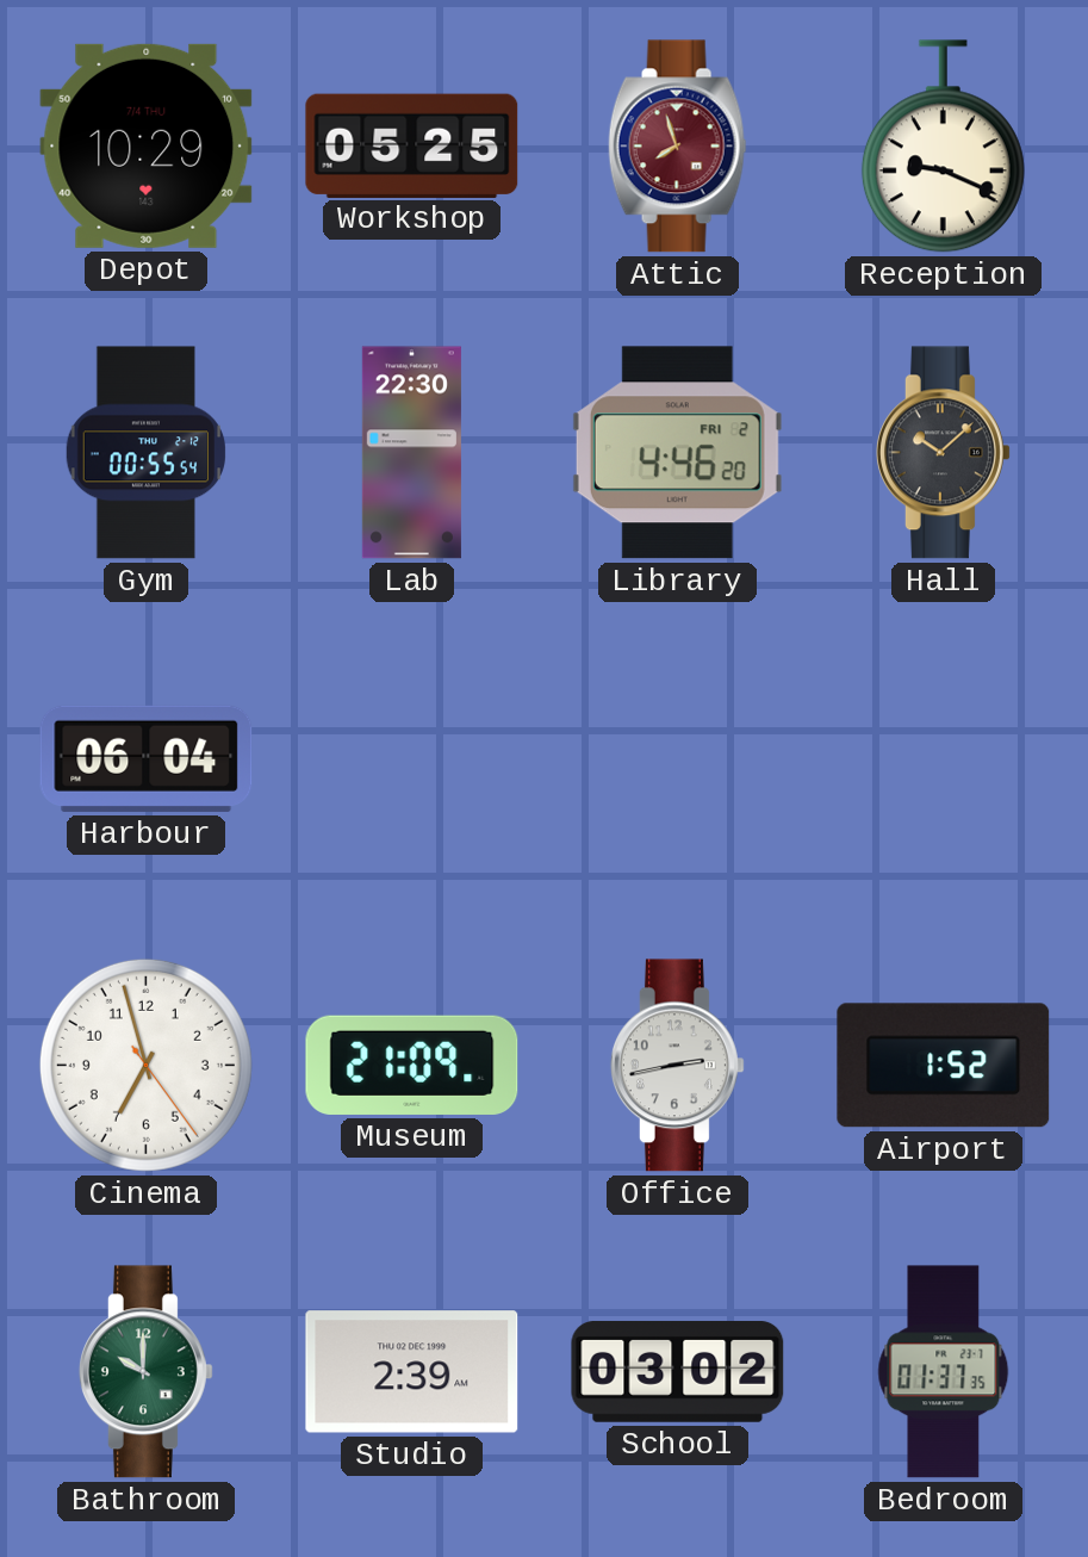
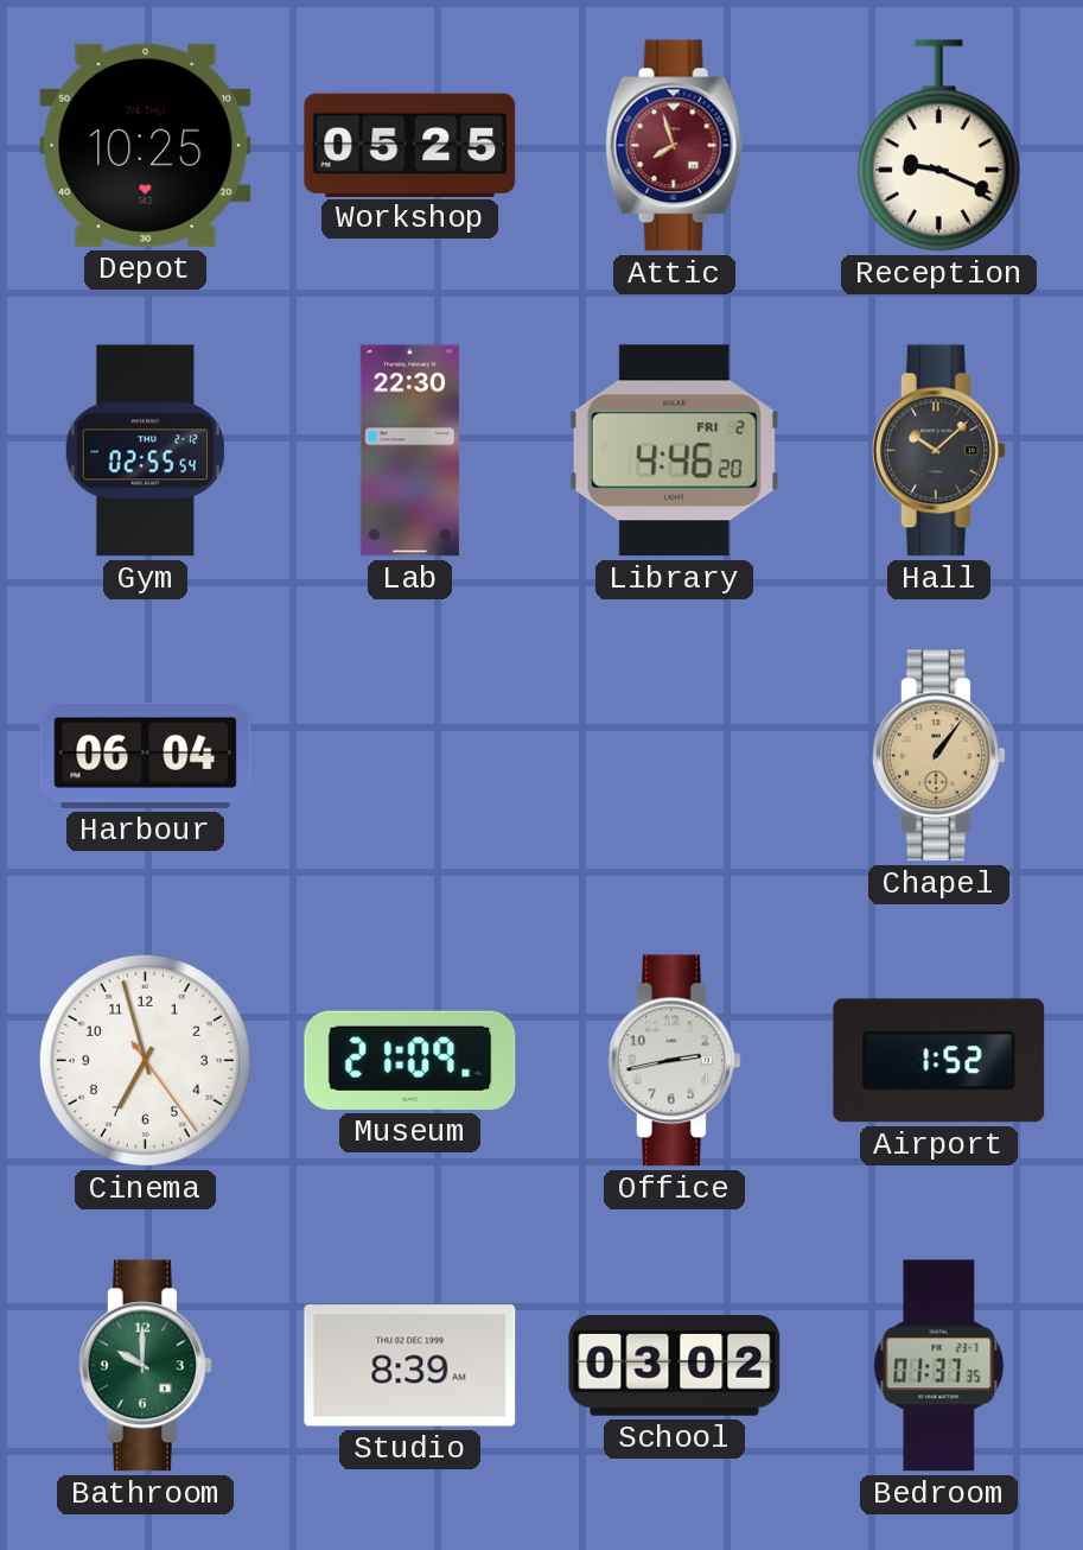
Depot: 10:29 -> 10:25
Gym: 00:55 -> 02:55
Chapel: none -> 1:06
Studio: 2:39 -> 8:39
